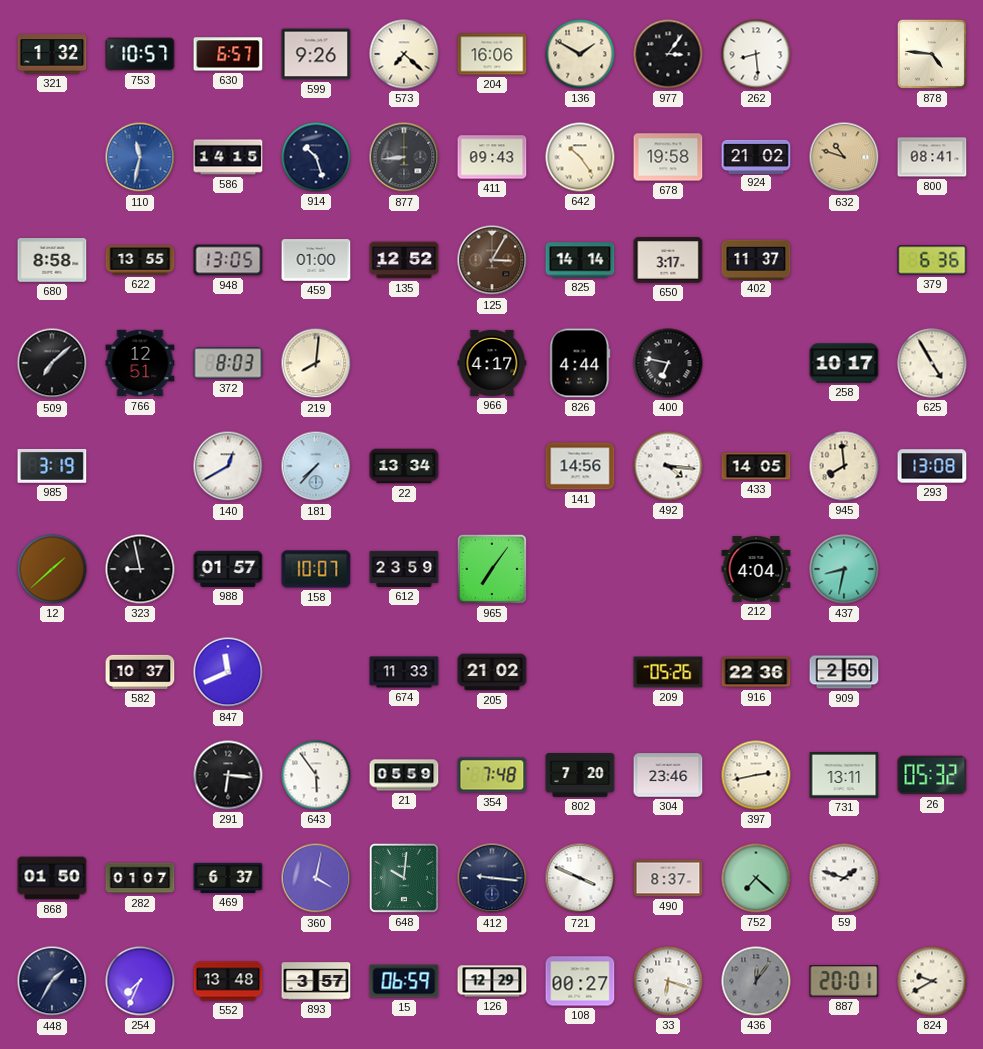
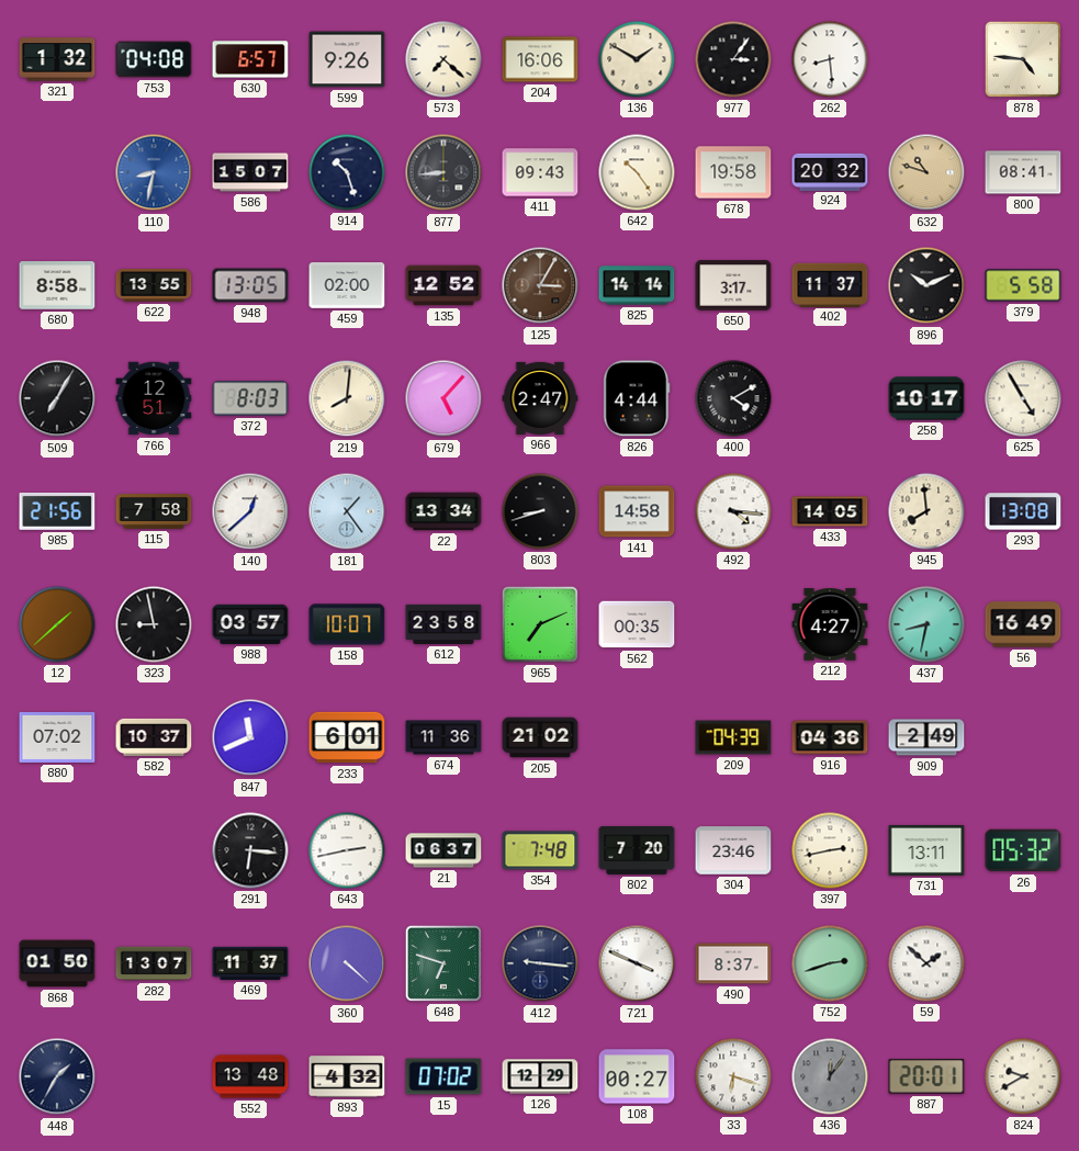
753: 10:57 -> 04:08
110: 11:32 -> 8:32
586: 14:15 -> 15:07
924: 21:02 -> 20:32
459: 01:00 -> 02:00
896: none -> 10:11
379: 6:36 -> 5:58
509: 7:08 -> 7:05
679: none -> 5:07
966: 4:17 -> 2:47
400: 6:47 -> 4:10
985: 3:19 -> 21:56
115: none -> 7:58
140: 12:40 -> 12:38
181: 7:37 -> 1:24
803: none -> 8:42
141: 14:56 -> 14:58
988: 01:57 -> 03:57
612: 23:59 -> 23:58
965: 7:06 -> 7:11
562: none -> 00:35
212: 4:04 -> 4:27
56: none -> 16:49
880: none -> 07:02
233: none -> 6:01
674: 11:33 -> 11:36
209: 05:26 -> 04:39
916: 22:36 -> 04:36
909: 2:50 -> 2:49
643: 5:54 -> 2:43
21: 05:59 -> 06:37
282: 01:07 -> 13:07
469: 6:37 -> 11:37
360: 4:02 -> 4:22
648: 10:01 -> 6:48
752: 7:22 -> 2:42
59: 1:48 -> 1:52
254: 7:34 -> none
893: 3:57 -> 4:32
15: 06:59 -> 07:02
